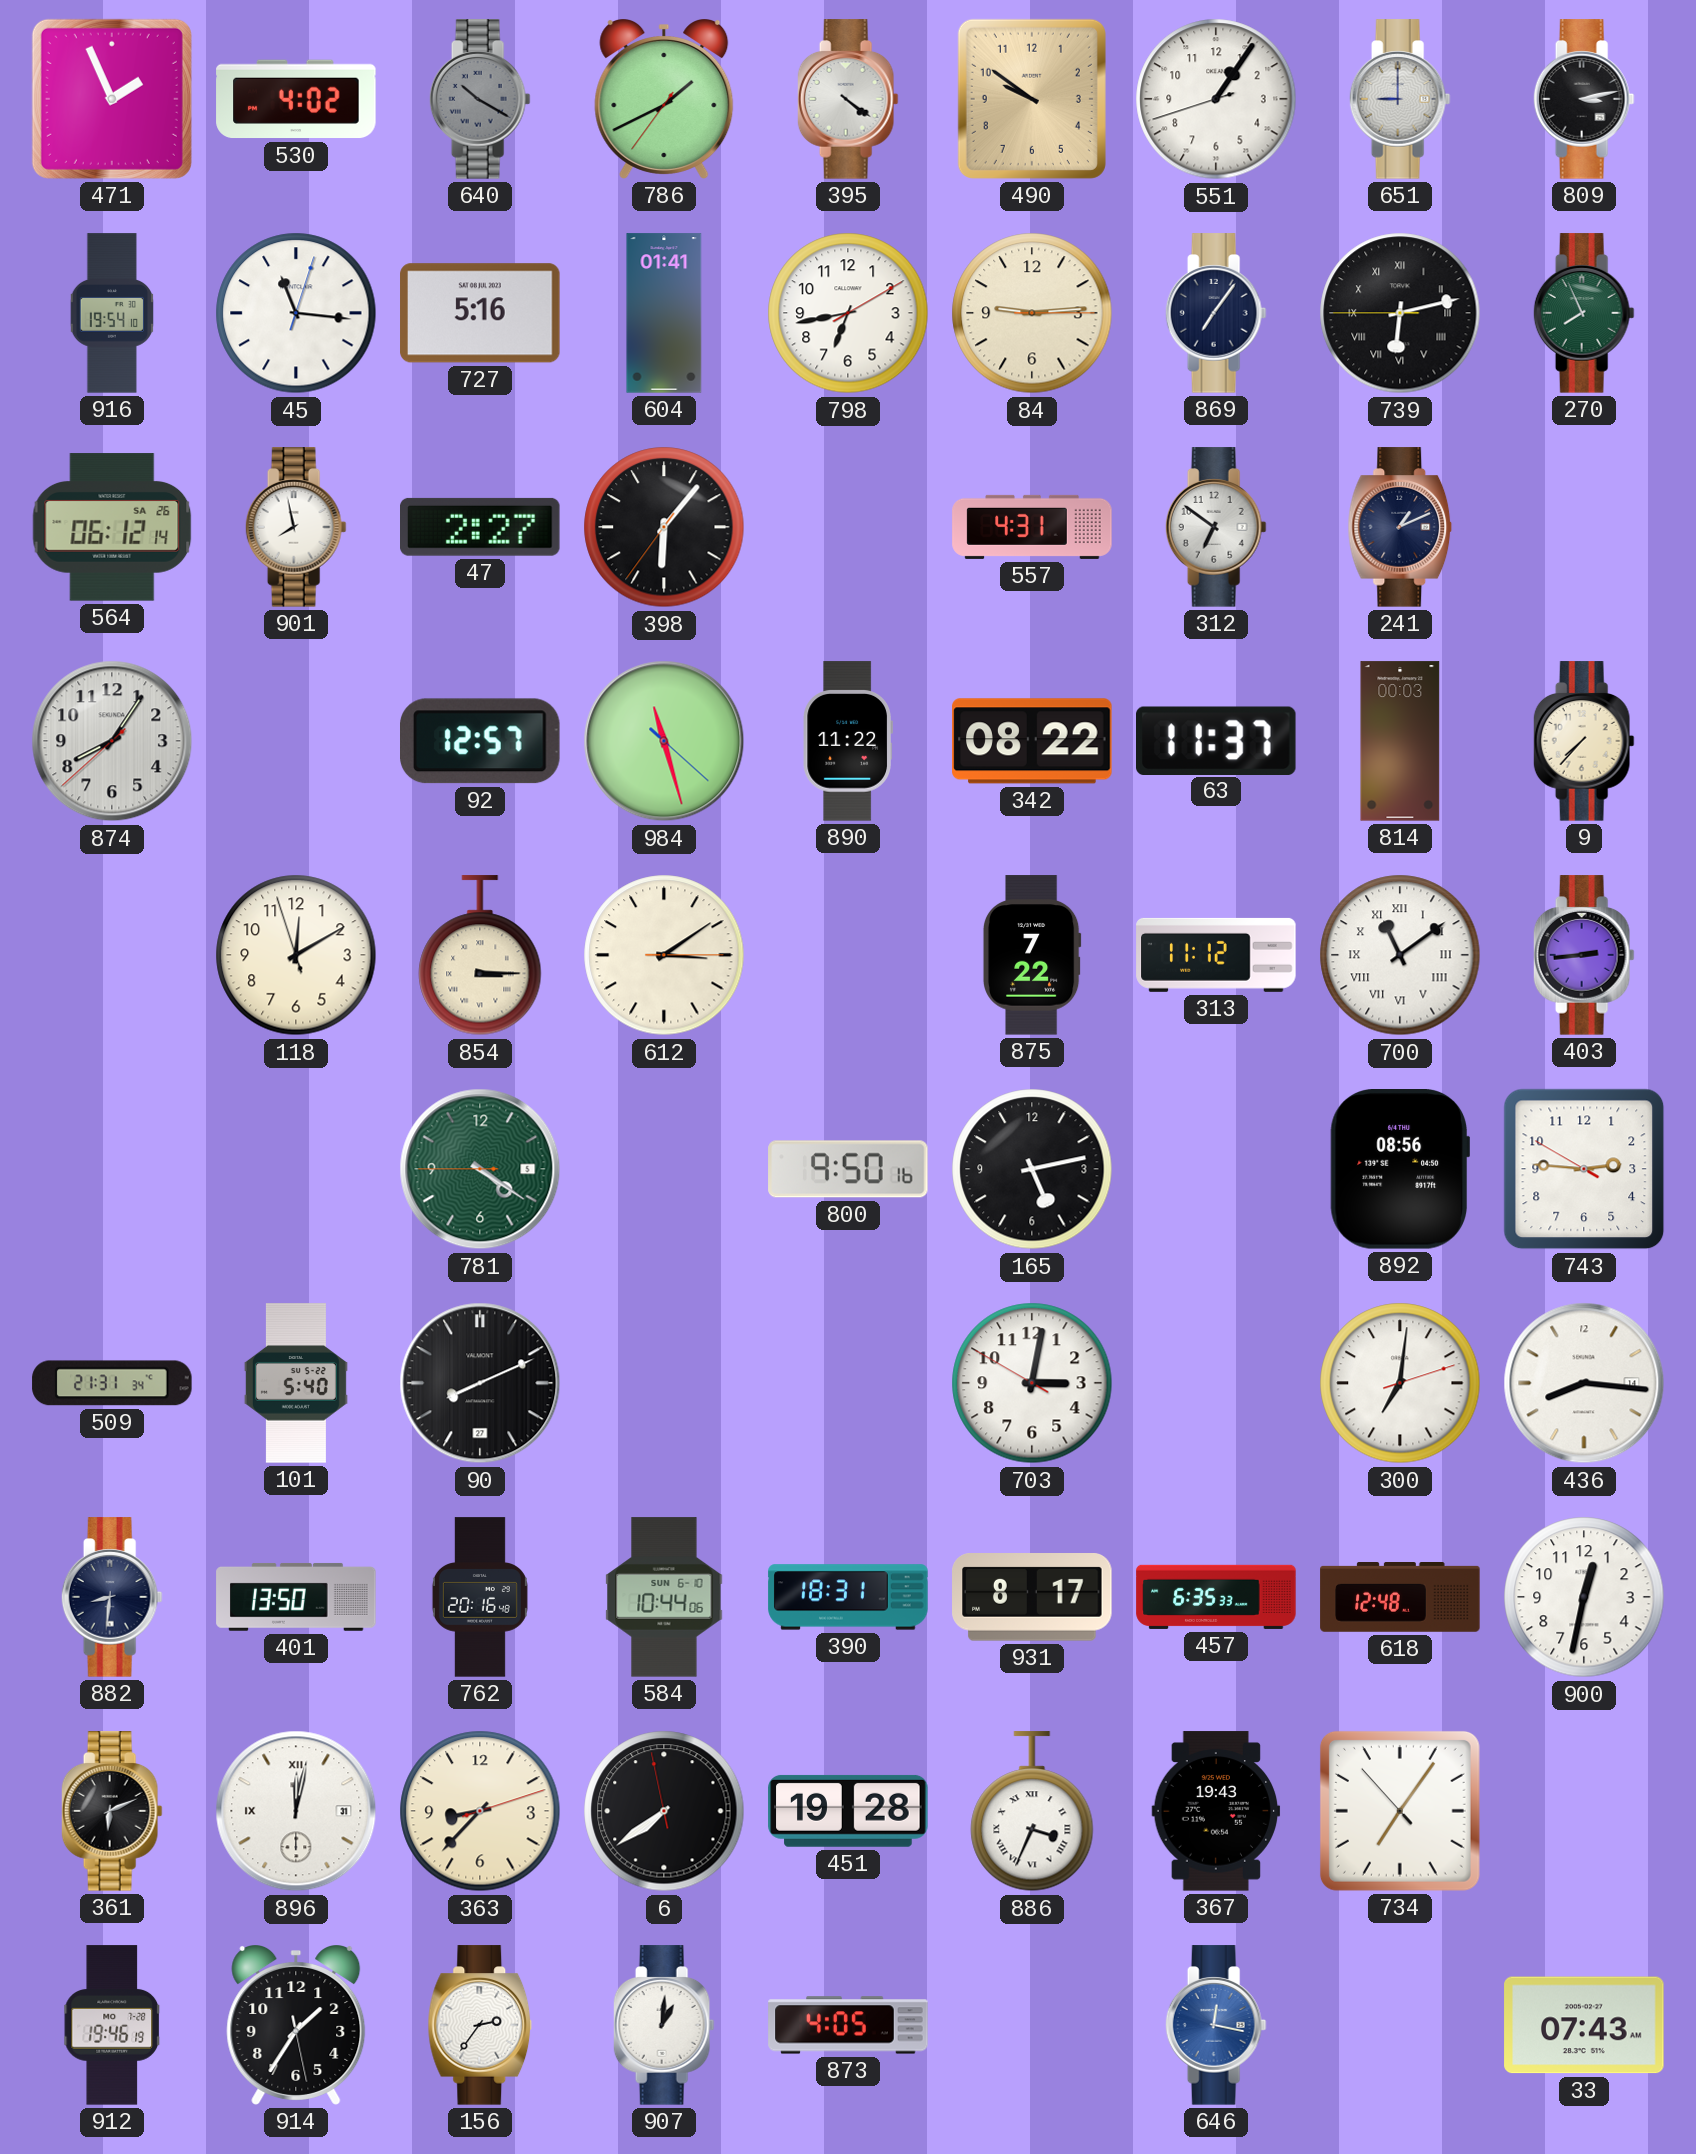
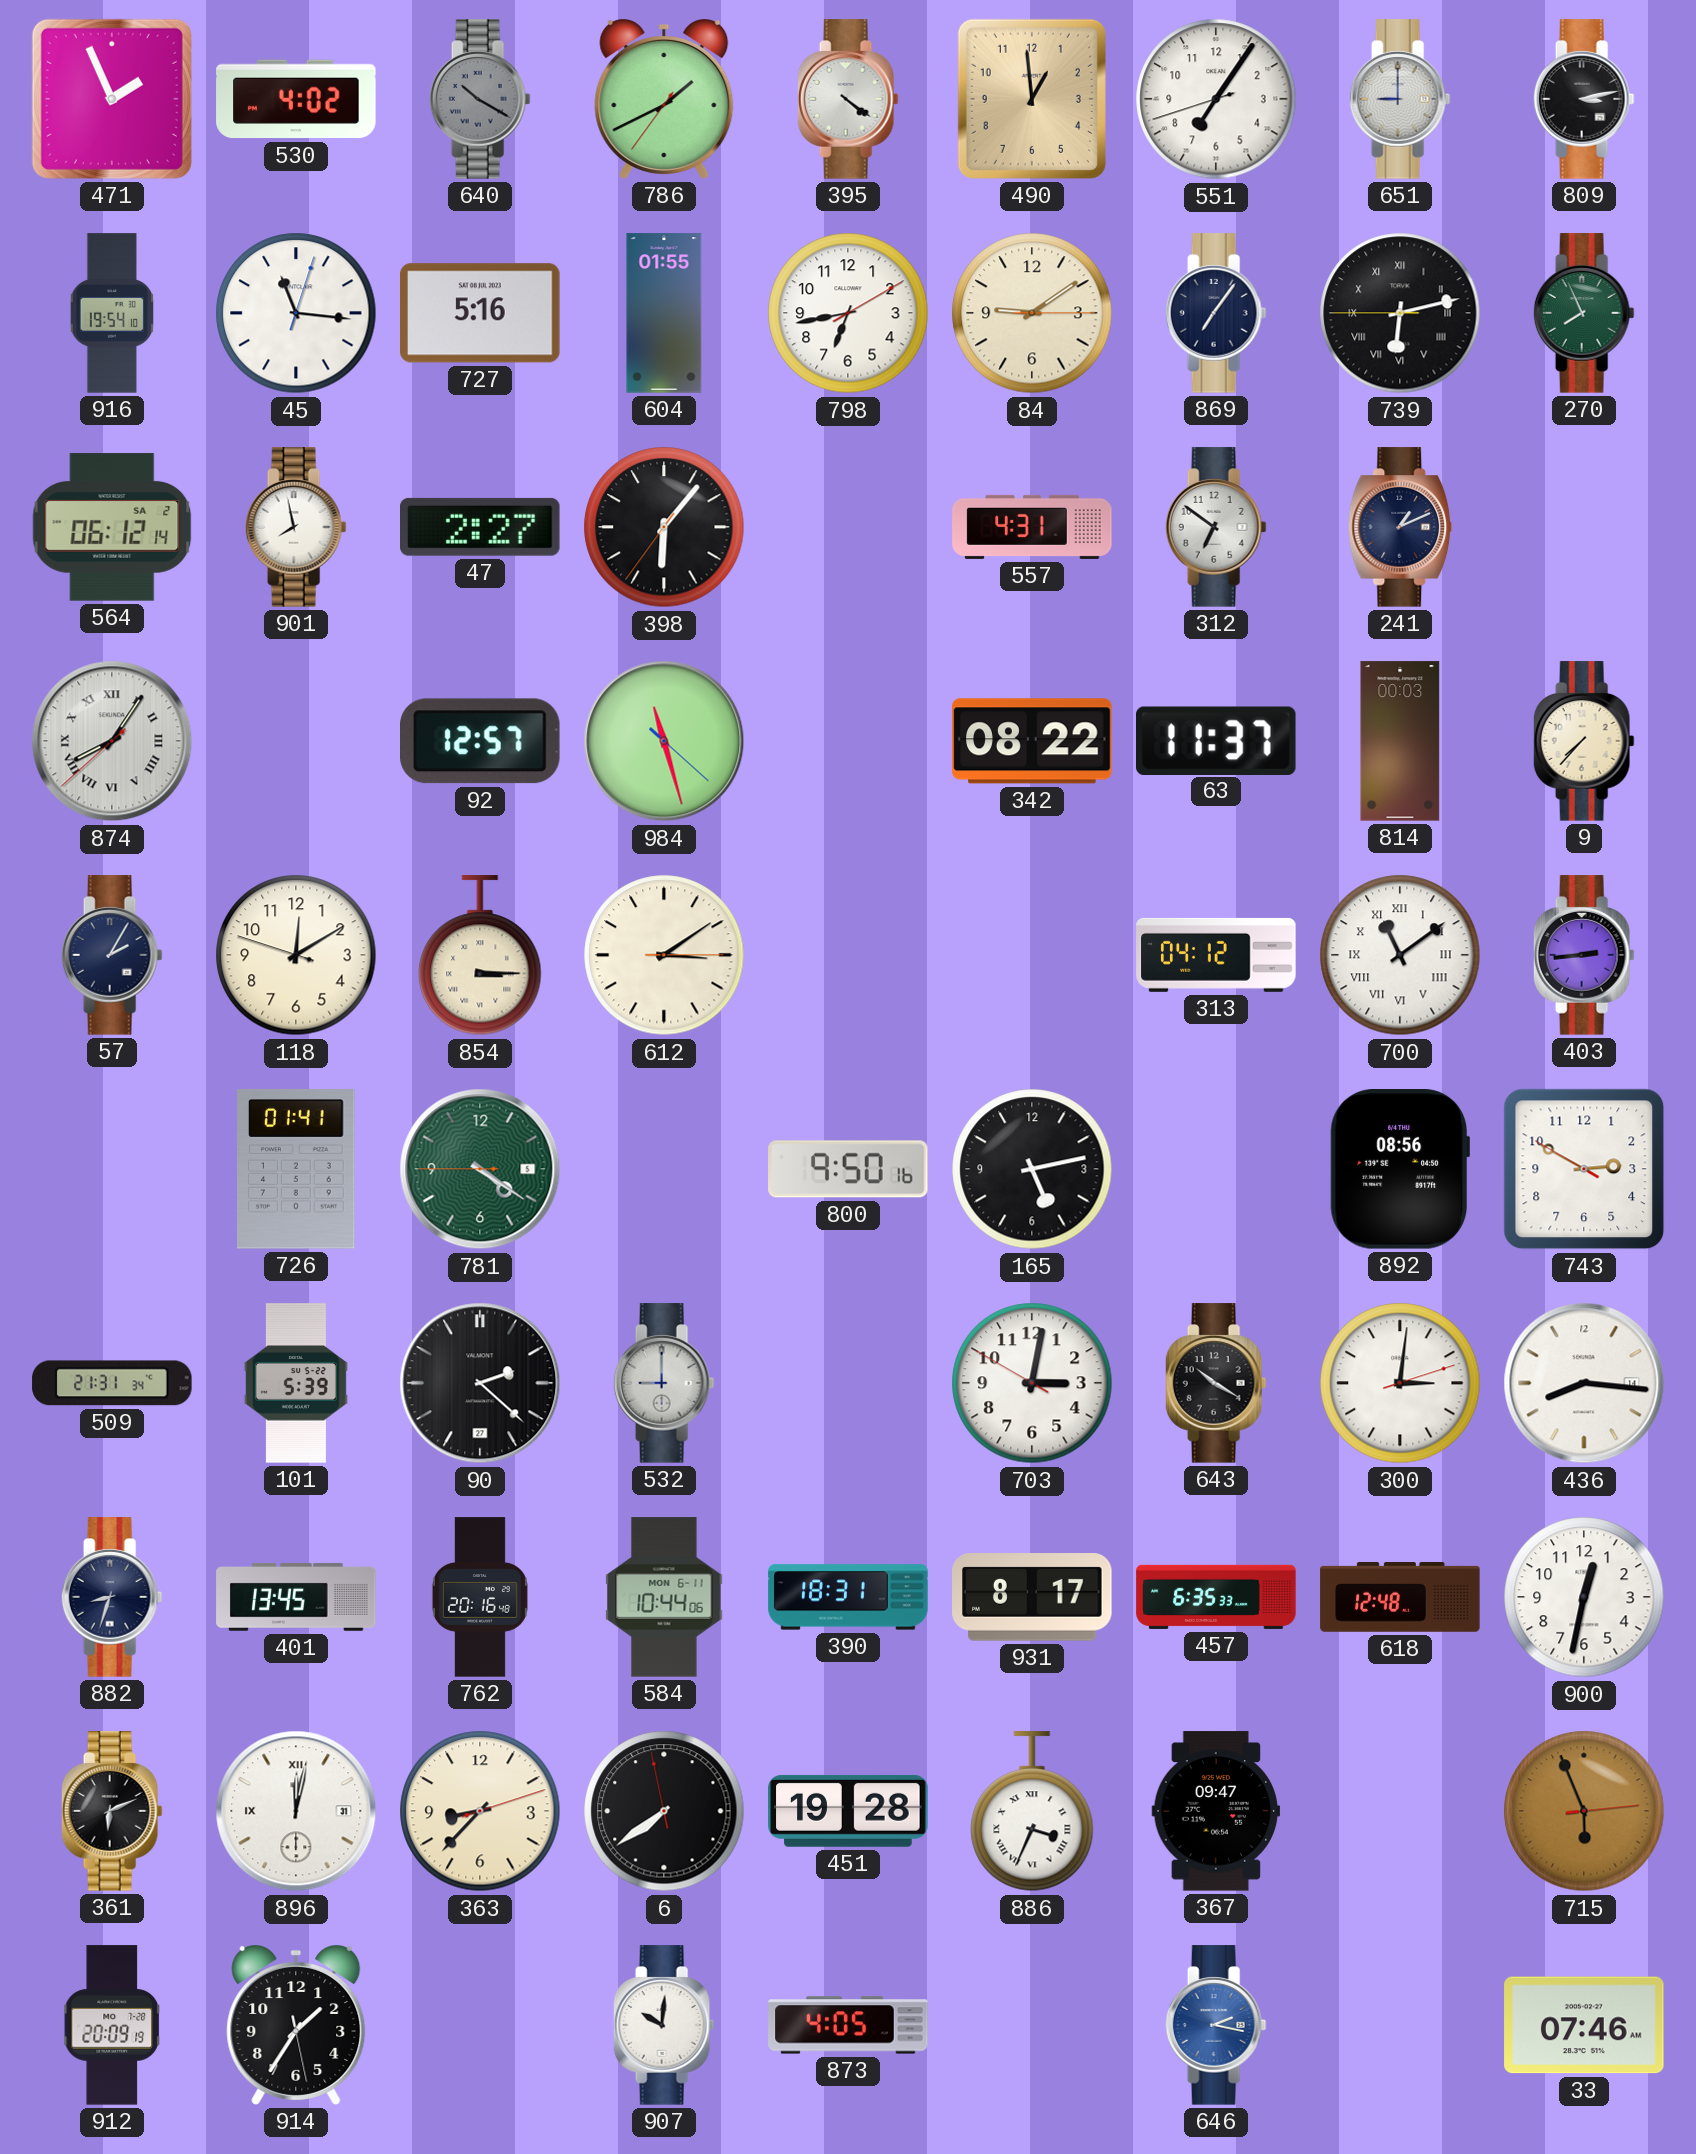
490: 9:51 -> 12:59
551: 1:05 -> 7:05
604: 01:41 -> 01:55
84: 9:14 -> 9:09
564 date: SA 26 -> SA 2
874 numerals: Arabic -> Roman
890: 11:22 -> none
57: none -> 2:05
118: 12:09:57 -> 12:09:48
875: 7:22 -> none
313: 11:12 -> 04:12
726: none -> 01:41
743: 2:45 -> 2:49
101: 5:40 -> 5:39
90: 8:11 -> 2:22
532: none -> 9:00
643: none -> 10:20
300: 7:01 -> 3:01
882: 8:31 -> 8:33
401: 13:50 -> 13:45
584 date: SUN 6-10 -> MON 6-11
367: 19:43 -> 09:47
734: 7:05 -> none
715: none -> 5:56
912: 19:46 -> 20:09
156: 2:36 -> none
907: 1:01 -> 10:01
646: 12:17 -> 2:17
33: 07:43 -> 07:46
